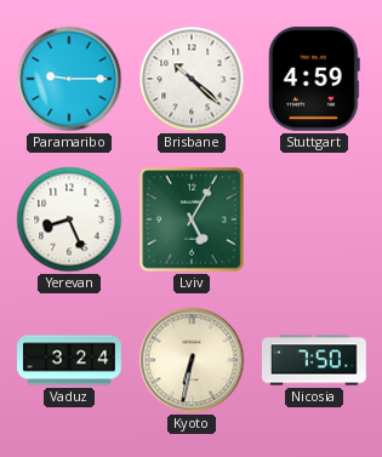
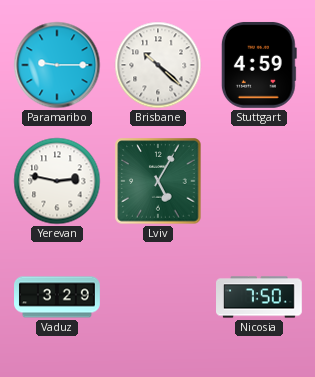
Yerevan: 8:26 -> 2:47
Vaduz: 3:24 -> 3:29
Kyoto: 6:32 -> none
